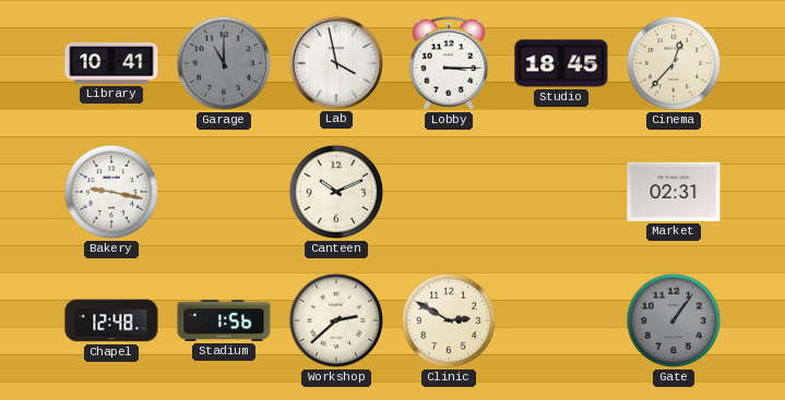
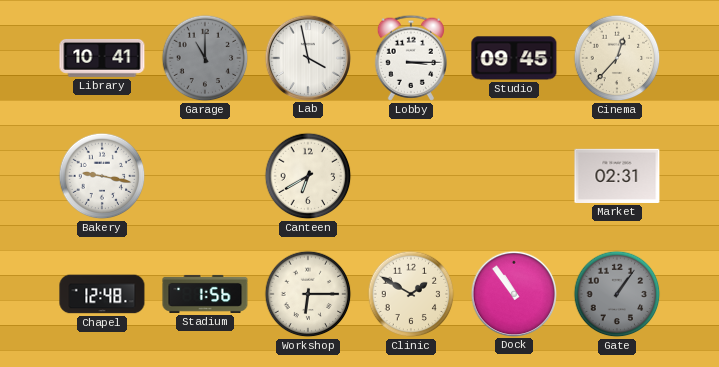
Studio: 18:45 -> 09:45
Canteen: 10:11 -> 6:40
Workshop: 2:38 -> 6:15
Clinic: 2:50 -> 1:50
Dock: none -> 10:54
